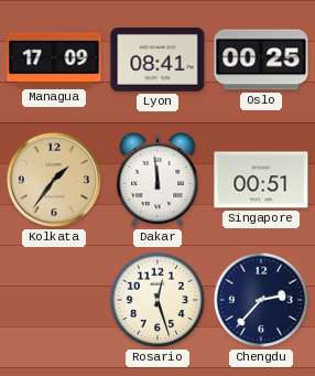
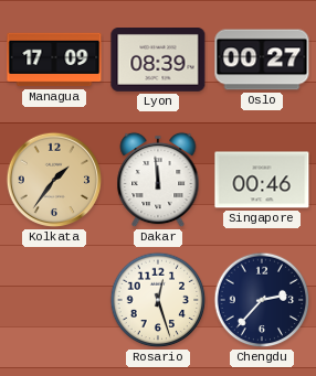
Lyon: 08:41 -> 08:39
Oslo: 00:25 -> 00:27
Singapore: 00:51 -> 00:46
